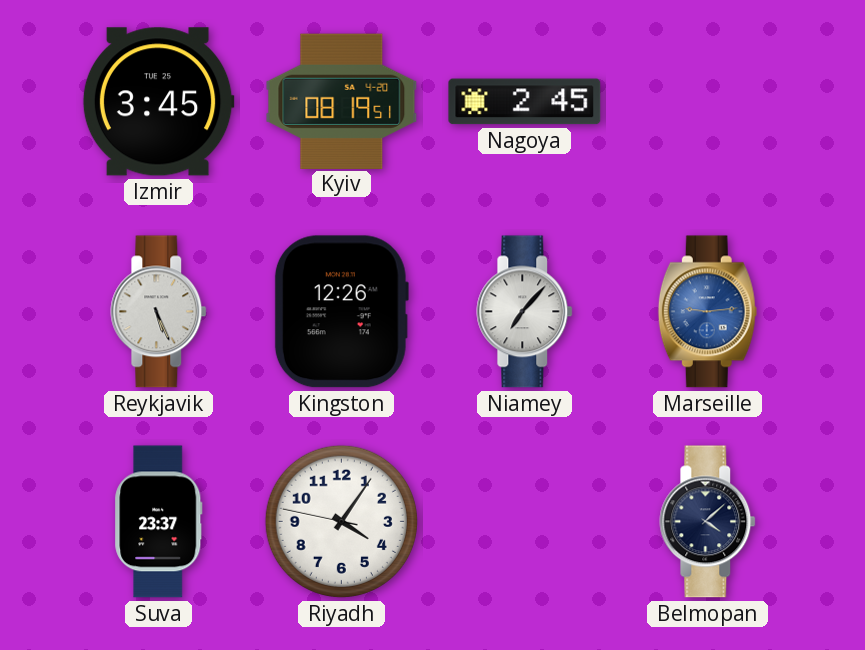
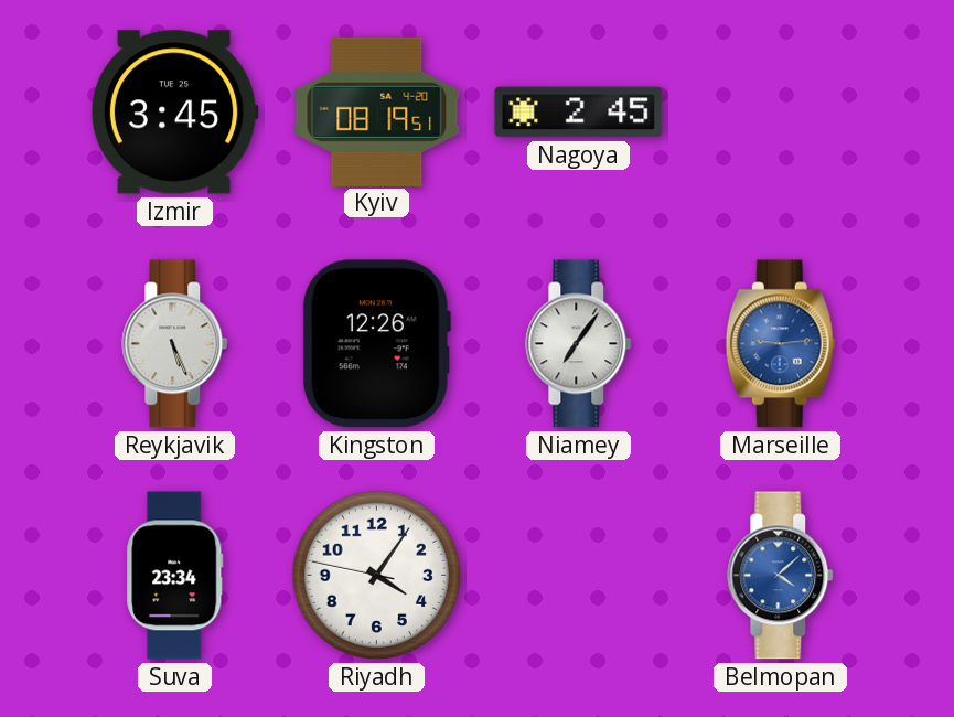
Niamey: 7:07 -> 7:06
Suva: 23:37 -> 23:34
Belmopan dial: navy -> blue
